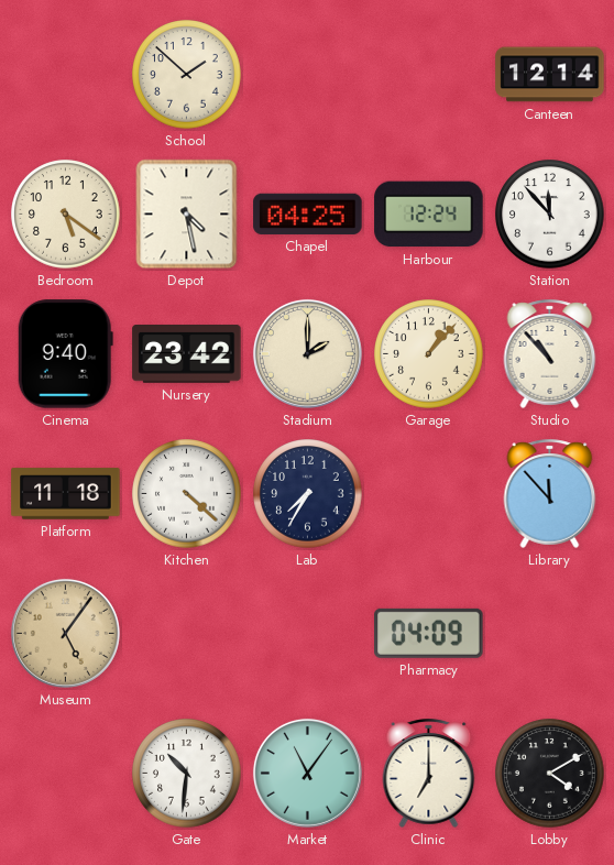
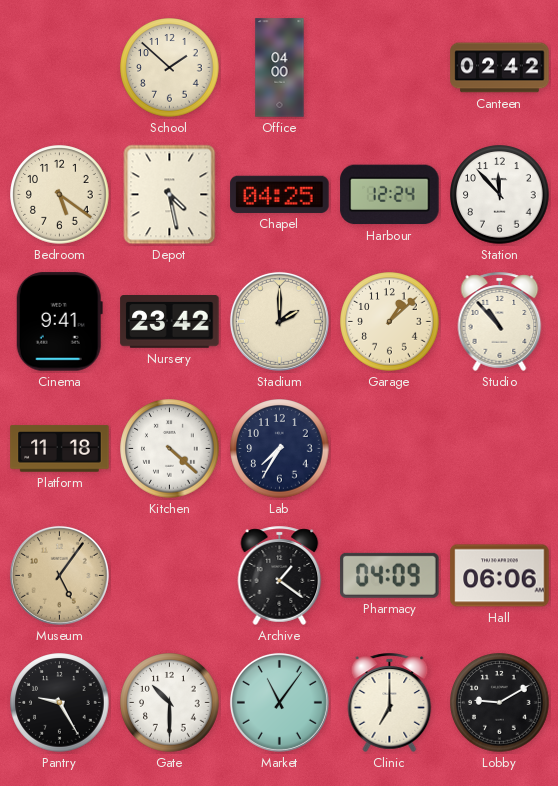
Office: none -> 04:00
Canteen: 12:14 -> 02:42
Cinema: 9:40 -> 9:41
Garage: 1:07 -> 1:08
Library: 11:53 -> none
Archive: none -> 1:21
Hall: none -> 06:06
Pantry: none -> 9:25
Gate: 10:31 -> 10:30
Lobby: 4:10 -> 9:10
